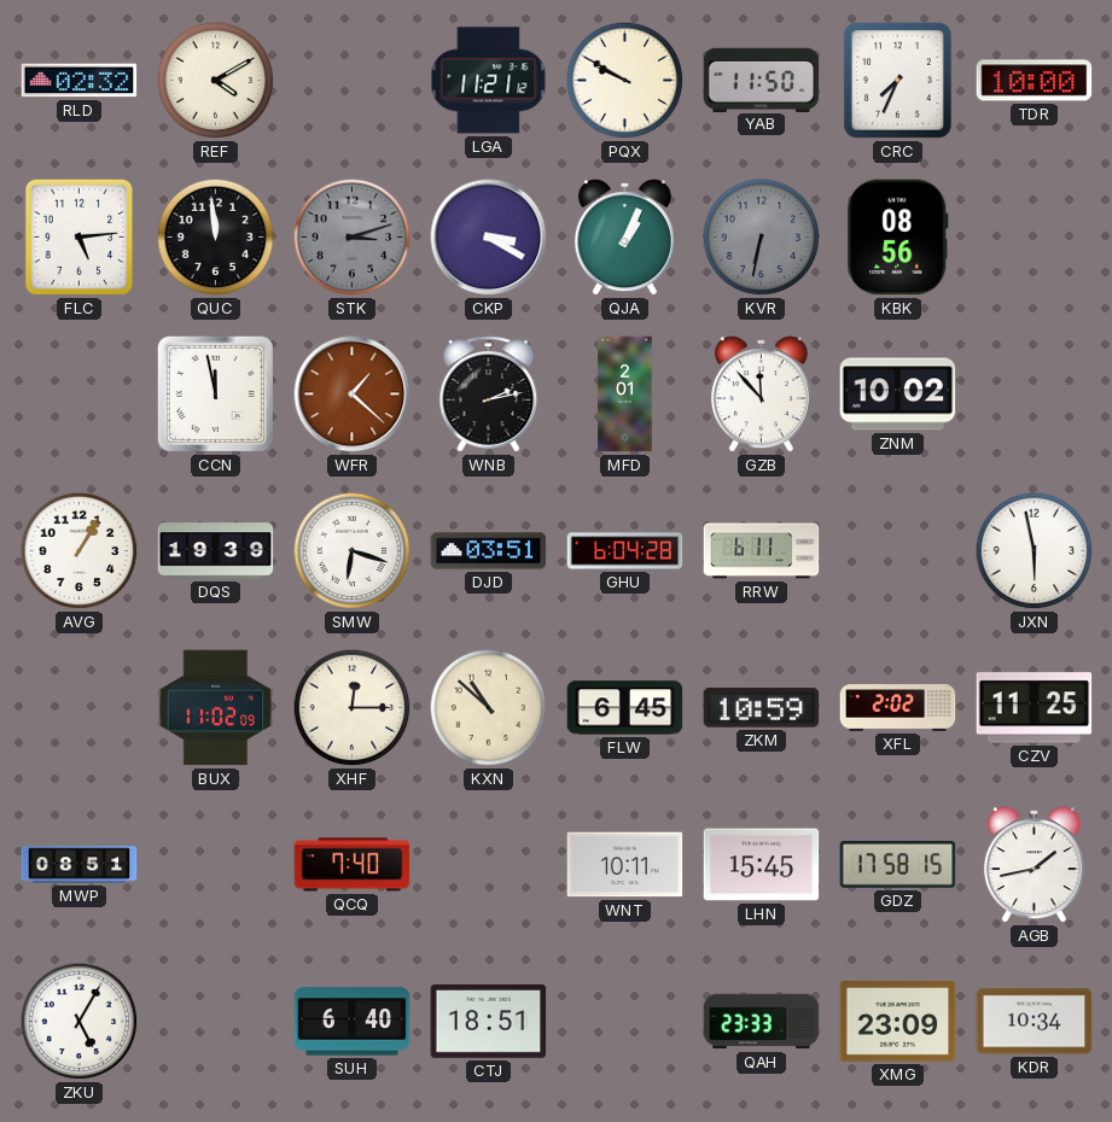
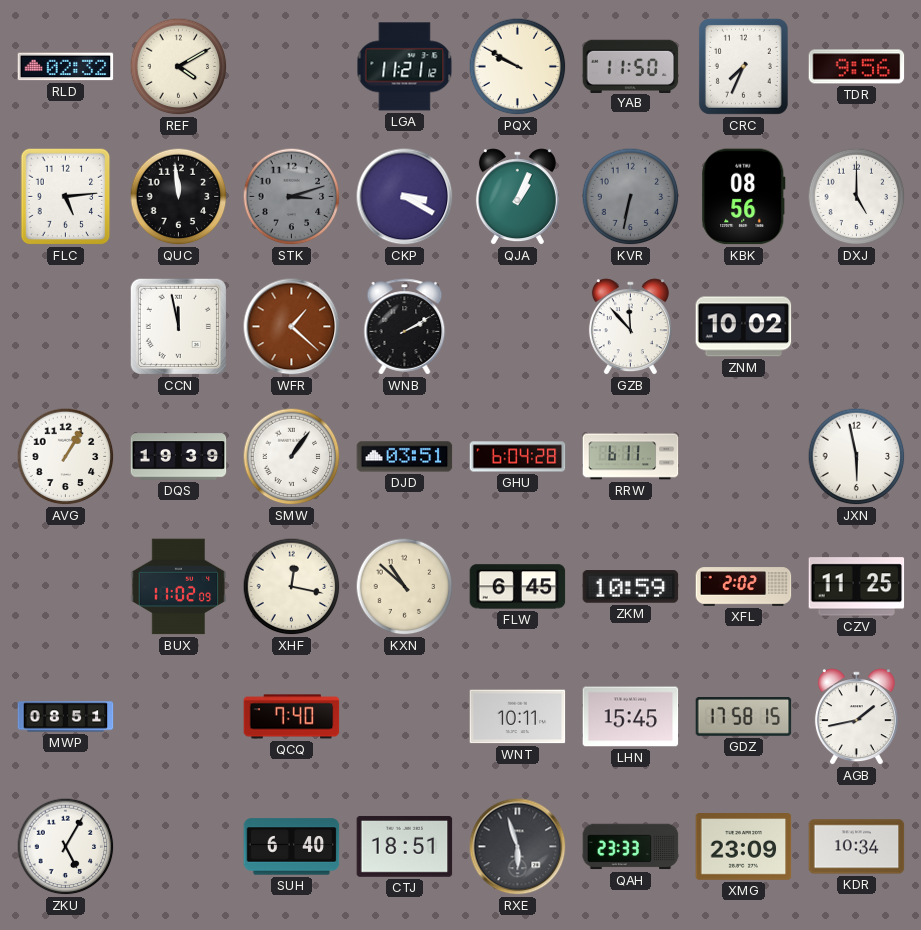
TDR: 10:00 -> 9:56
DXJ: none -> 5:00
WNB: 2:13 -> 2:10
MFD: 2:01 -> none
SMW: 6:18 -> 1:06
XHF: 12:15 -> 12:17
RXE: none -> 5:57
